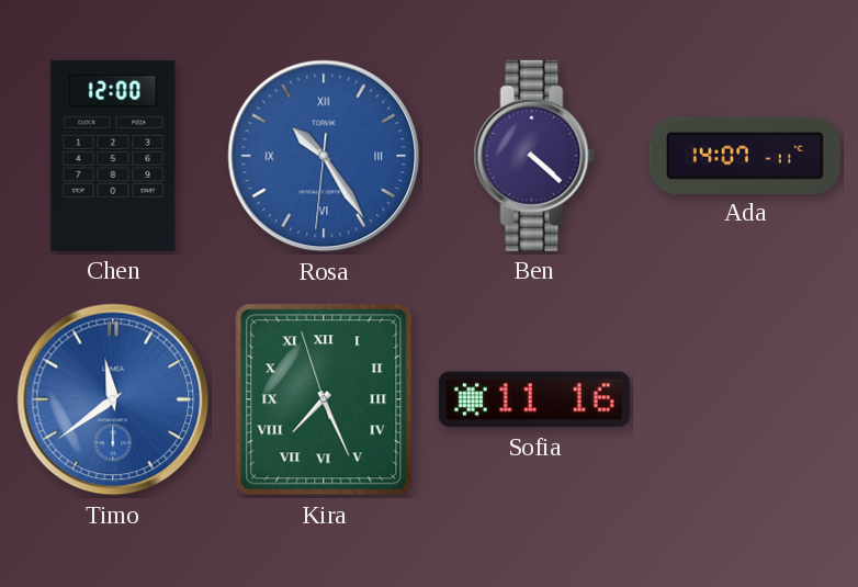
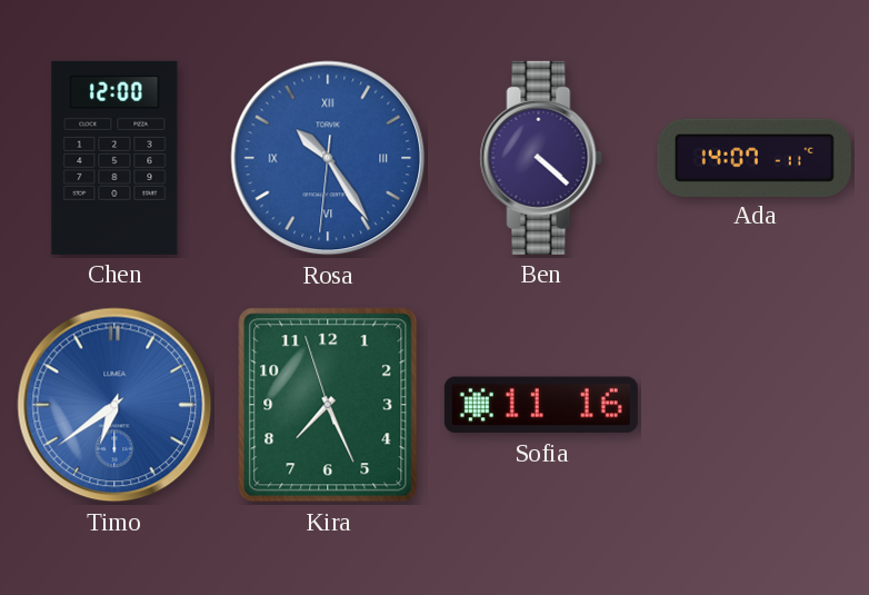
Timo: 11:39 -> 6:39
Kira numerals: Roman -> Arabic
